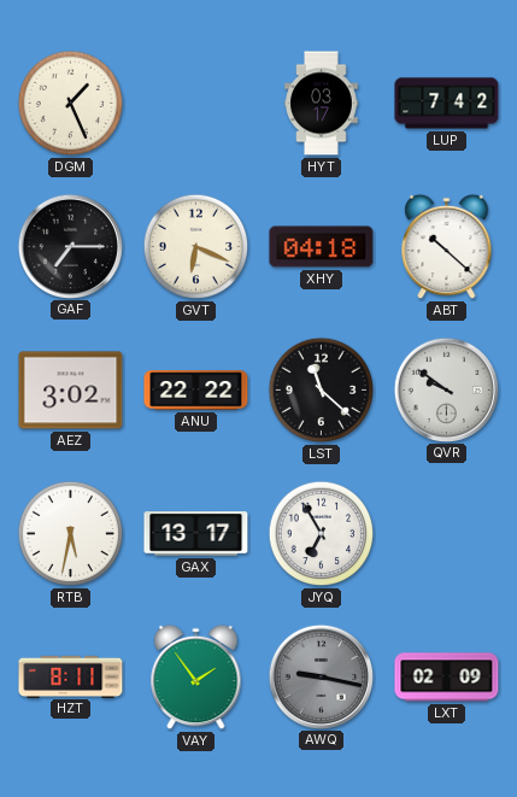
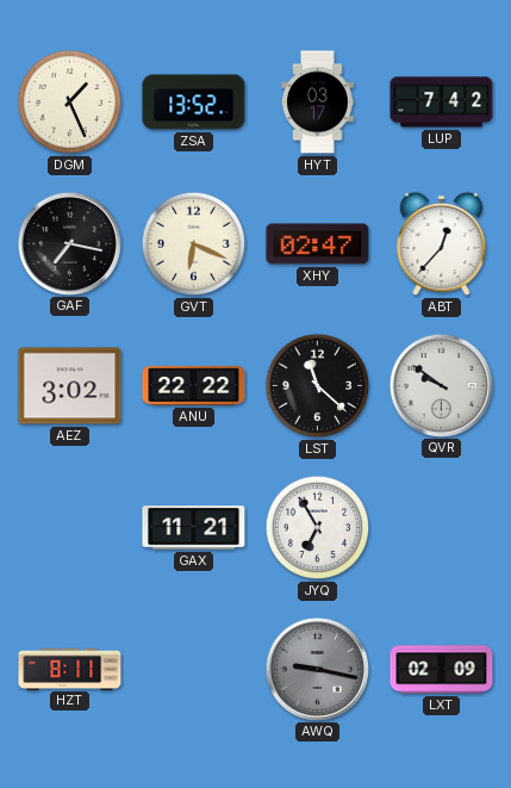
ZSA: none -> 13:52
GAF: 7:15 -> 7:17
XHY: 04:18 -> 02:47
ABT: 10:22 -> 12:37
RTB: 5:32 -> none
GAX: 13:17 -> 11:21
VAY: 1:54 -> none
